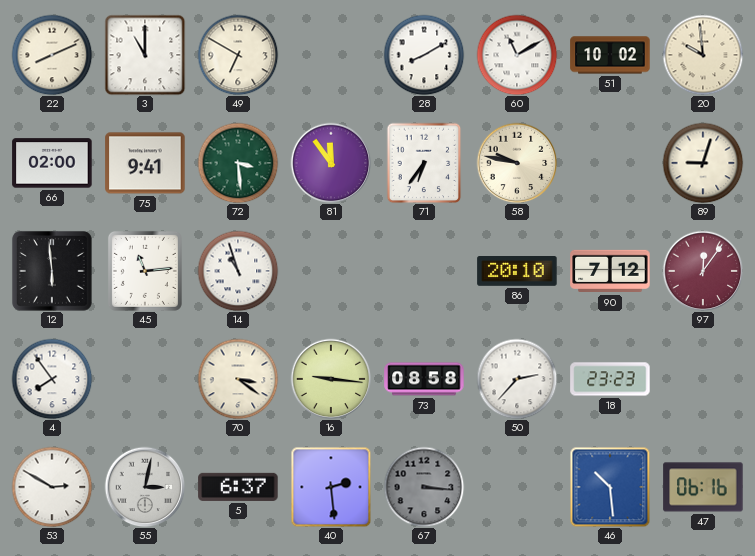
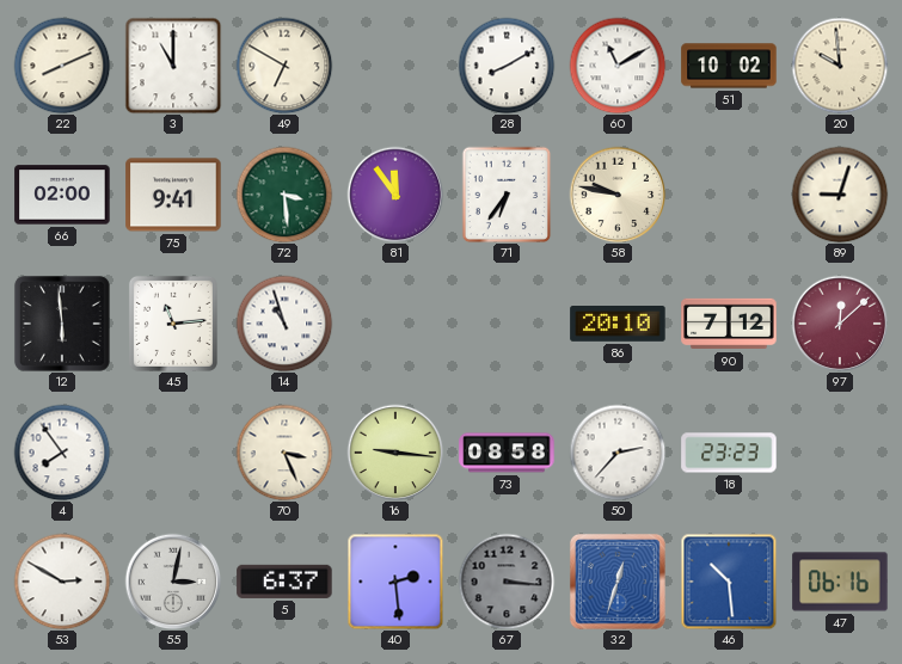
97: 12:06 -> 12:08
70: 3:21 -> 3:26
32: none -> 12:33
